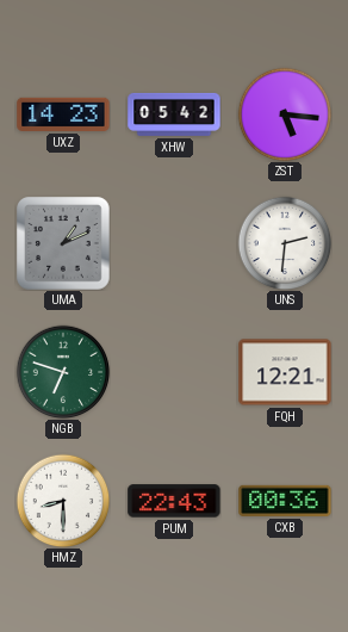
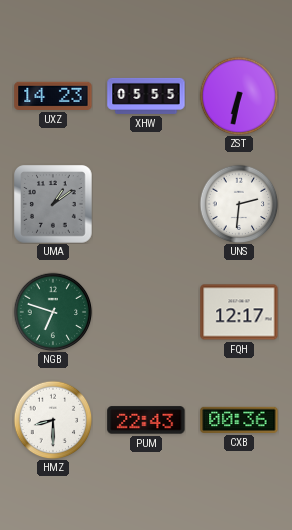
XHW: 05:42 -> 05:55
ZST: 5:16 -> 6:32
UMA: 1:11 -> 1:09
FQH: 12:21 -> 12:17
